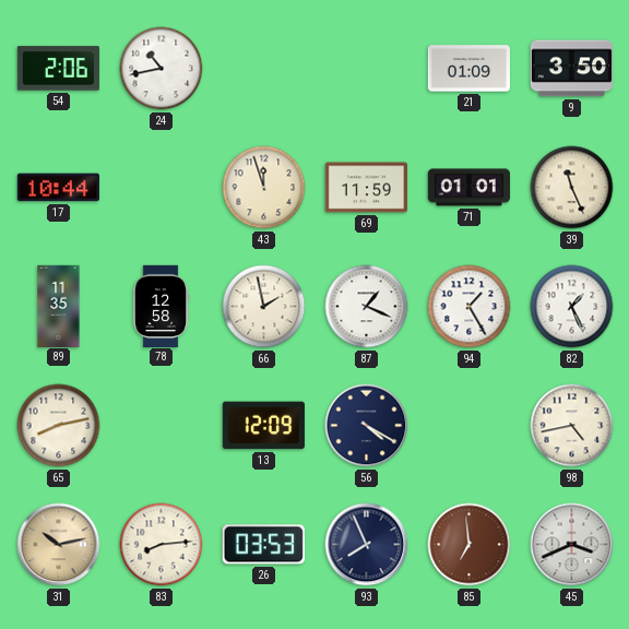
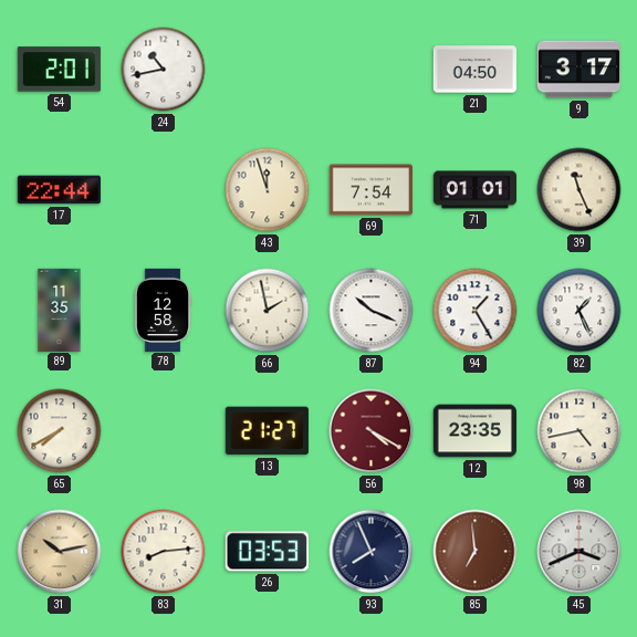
54: 2:06 -> 2:01
21: 01:09 -> 04:50
9: 3:50 -> 3:17
17: 10:44 -> 22:44
69: 11:59 -> 7:54
87: 1:19 -> 10:19
65: 8:13 -> 7:40
13: 12:09 -> 21:27
56 dial: navy -> burgundy
12: none -> 23:35
